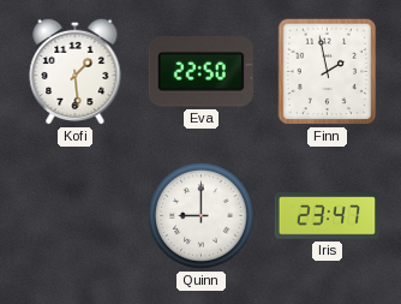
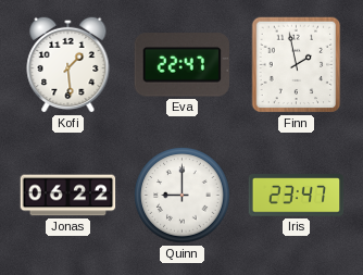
Eva: 22:50 -> 22:47
Jonas: none -> 06:22
